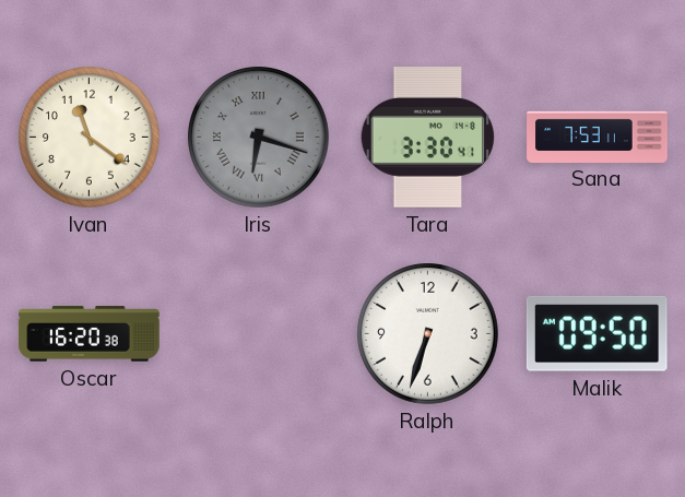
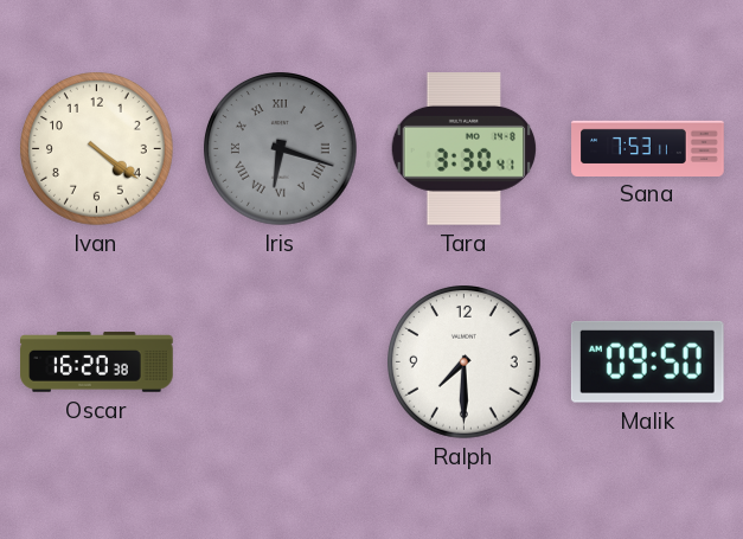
Ivan: 11:21 -> 4:21
Ralph: 6:33 -> 7:30
